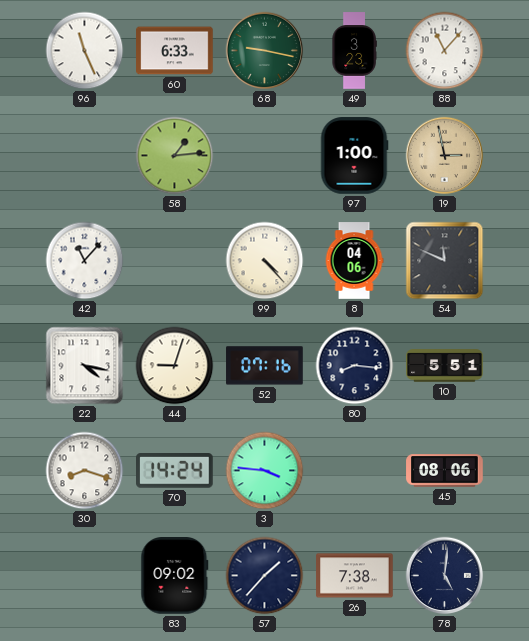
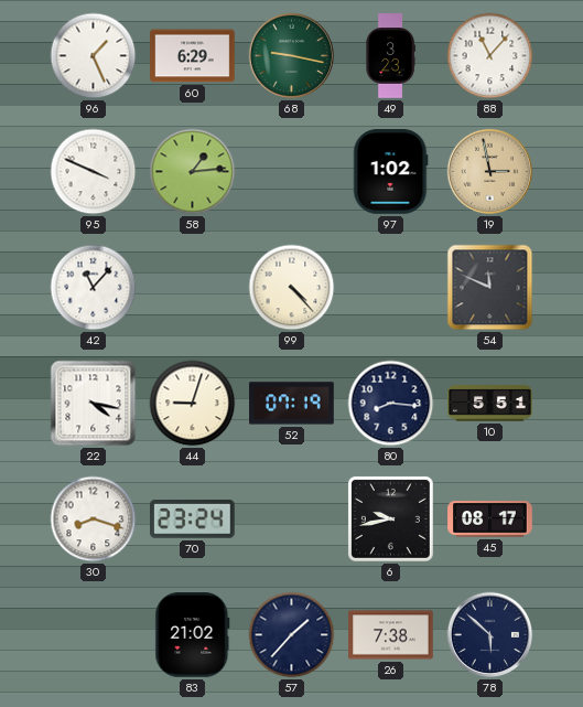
96: 11:26 -> 1:26
60: 6:33 -> 6:29
95: none -> 3:49
97: 1:00 -> 1:02
8: 04:06 -> none
52: 07:16 -> 07:19
70: 14:24 -> 23:24
3: 3:46 -> none
6: none -> 9:43
45: 08:06 -> 08:17
83: 09:02 -> 21:02
78: 5:01 -> 5:52
